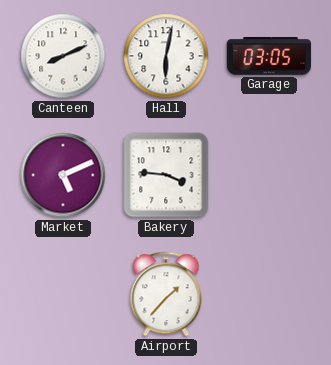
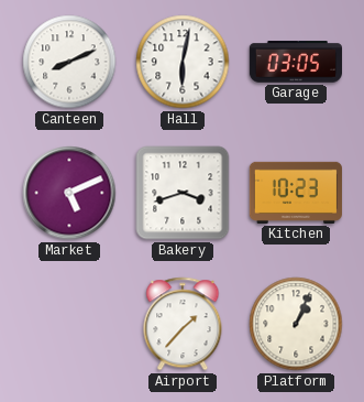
Bakery: 3:46 -> 3:42
Kitchen: none -> 10:23
Platform: none -> 1:04
